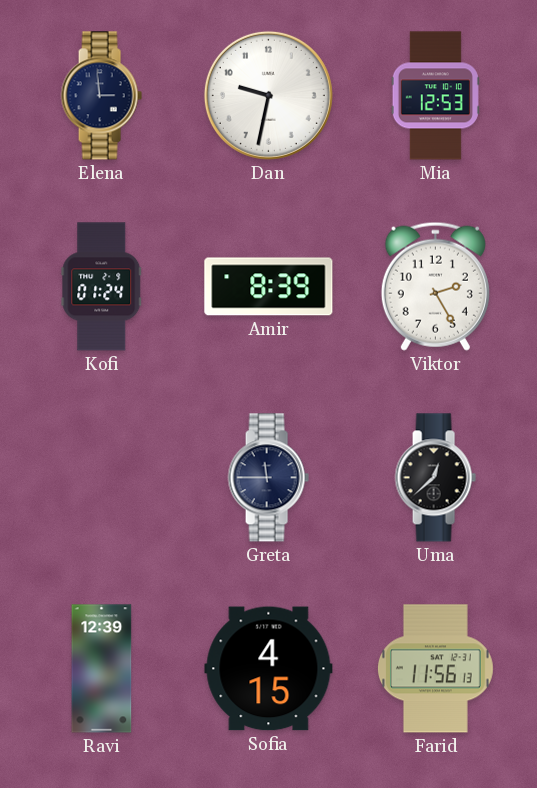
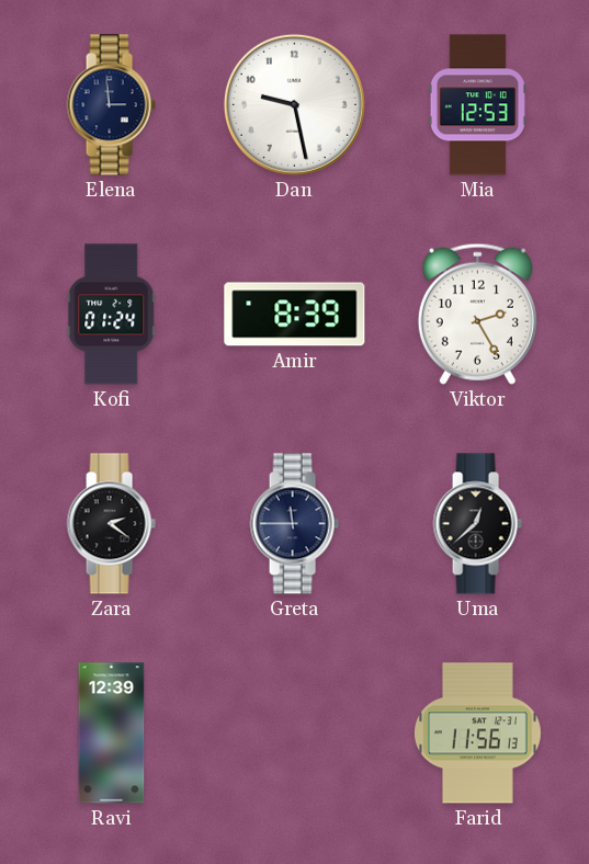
Dan: 9:32 -> 9:28
Zara: none -> 2:21
Sofia: 4:15 -> none
